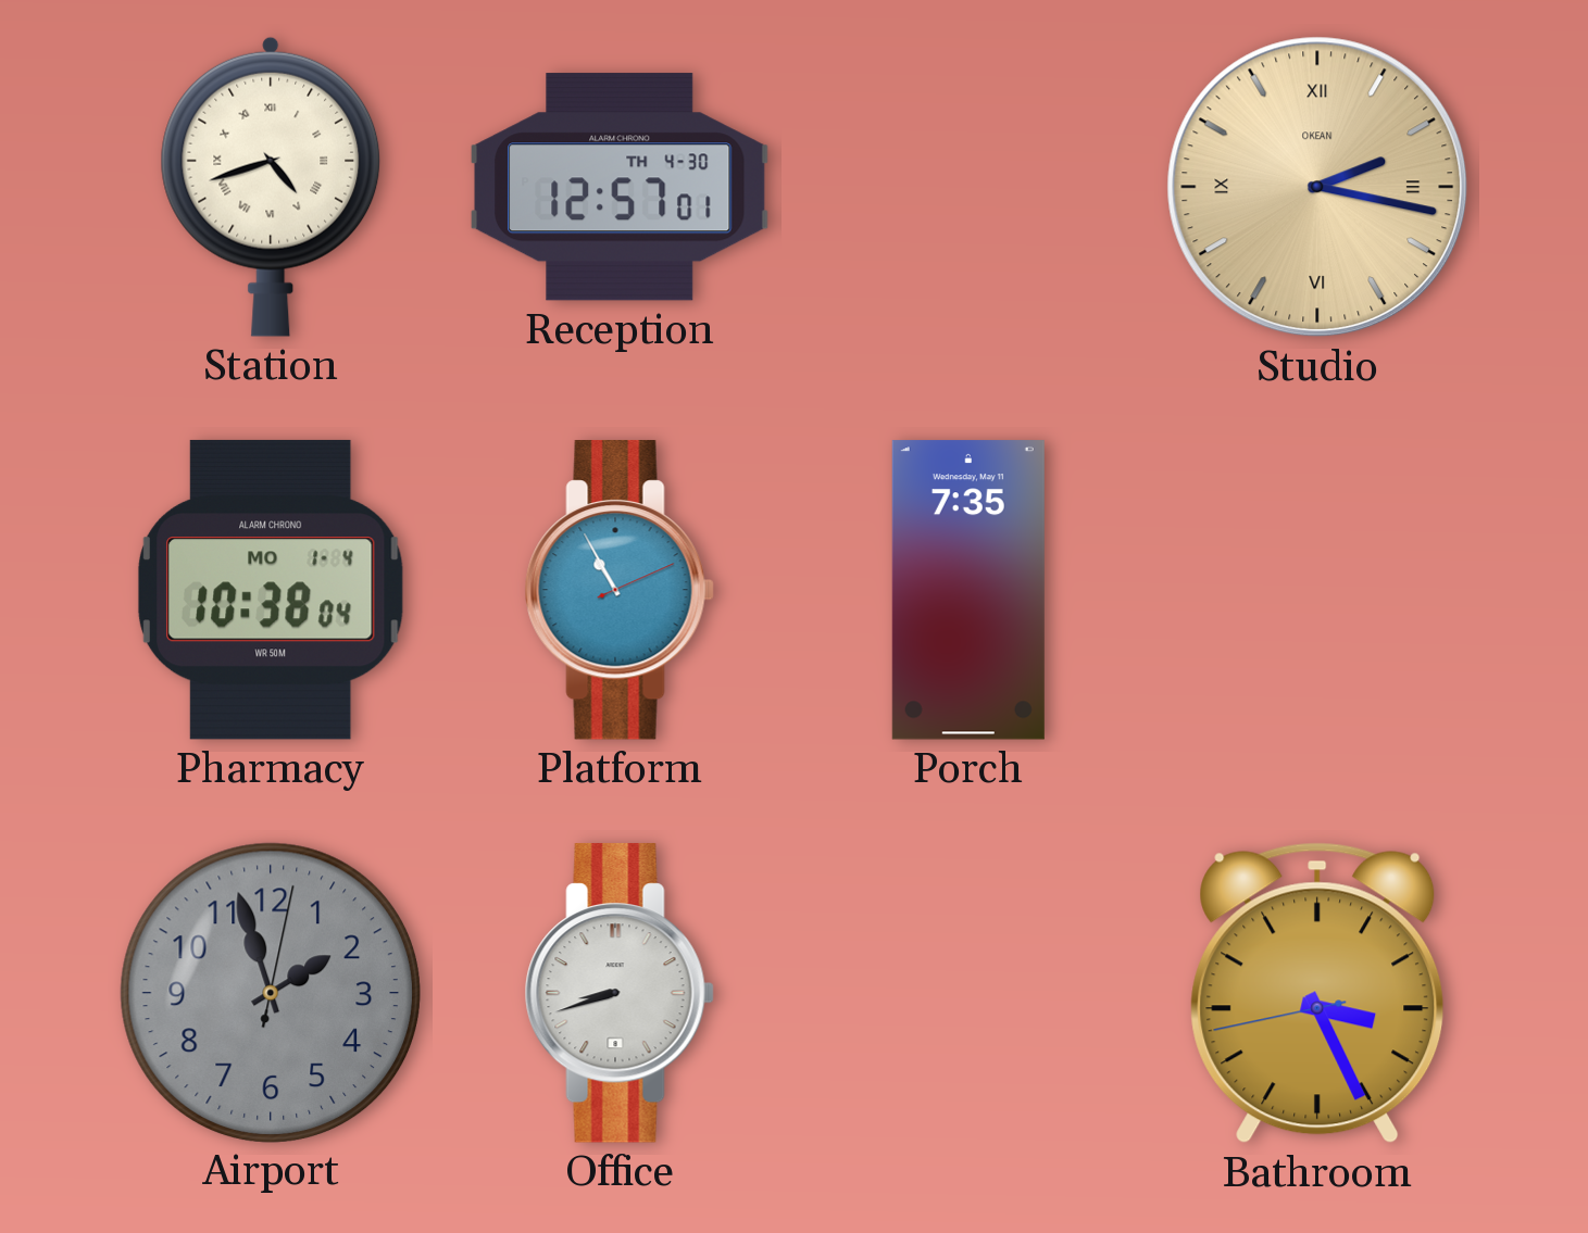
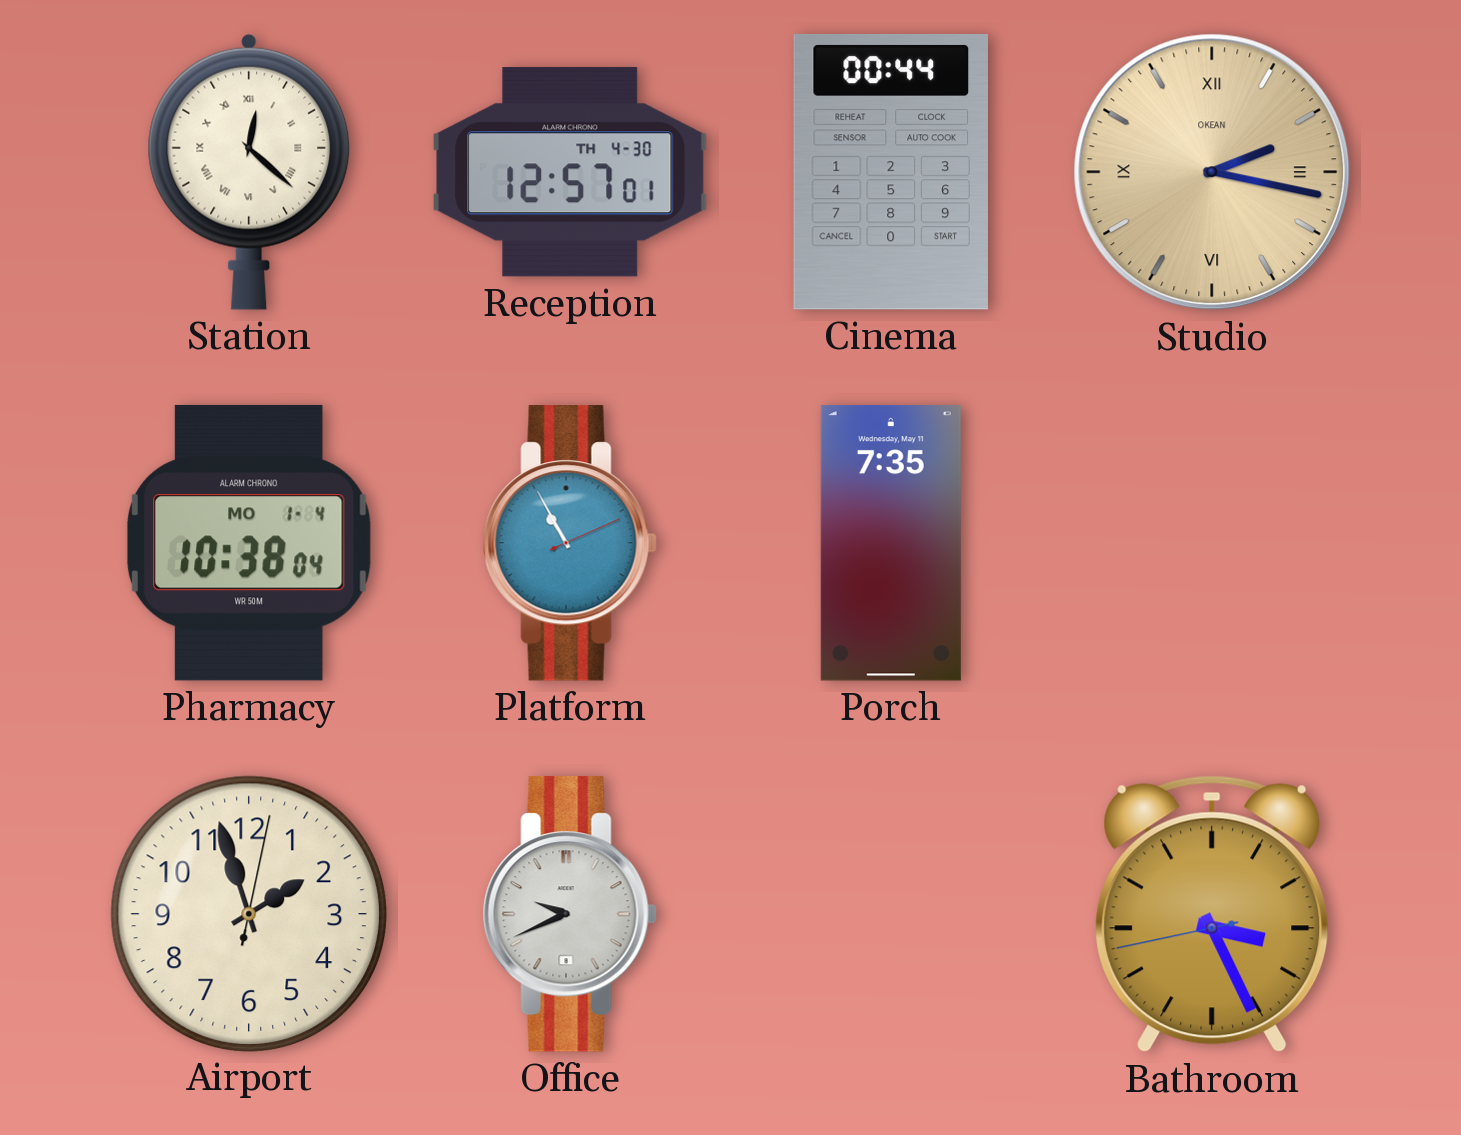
Station: 4:42 -> 12:22
Cinema: none -> 00:44
Airport dial: grey -> cream
Office: 8:42 -> 9:41
